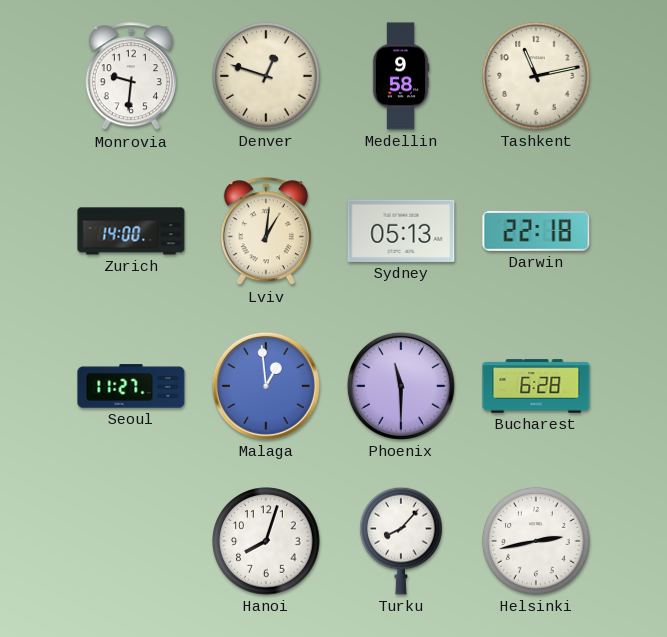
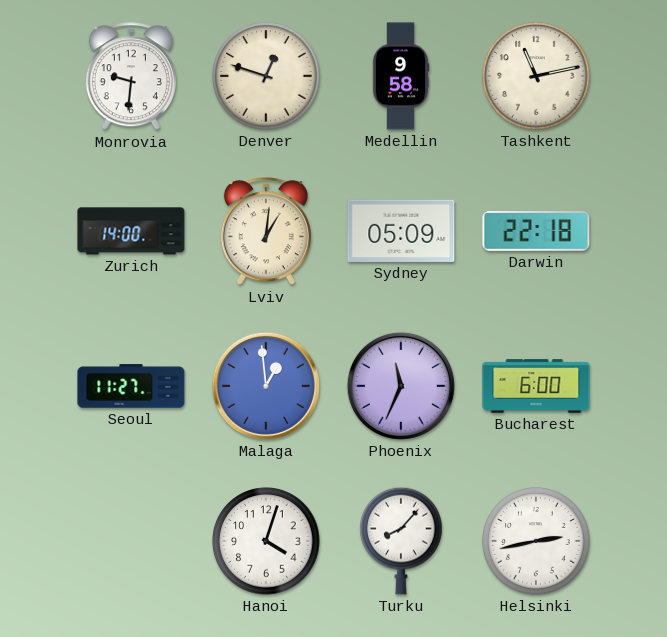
Sydney: 05:13 -> 05:09
Phoenix: 11:30 -> 11:34
Bucharest: 6:28 -> 6:00
Hanoi: 8:03 -> 4:03
